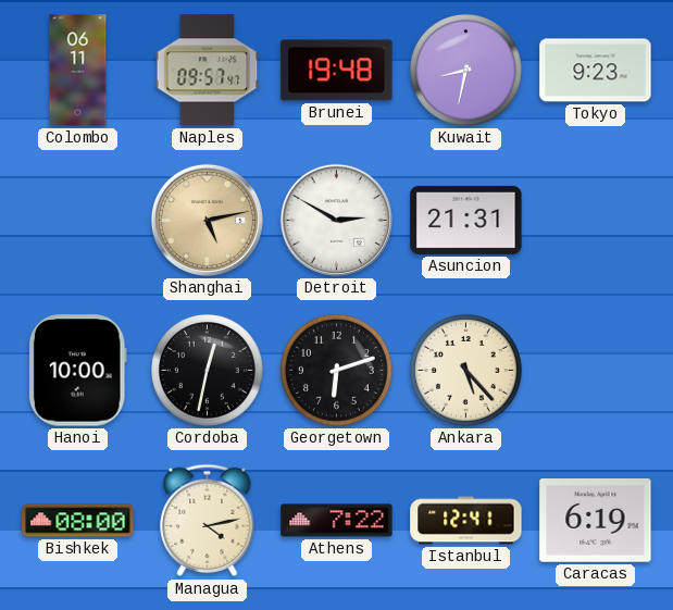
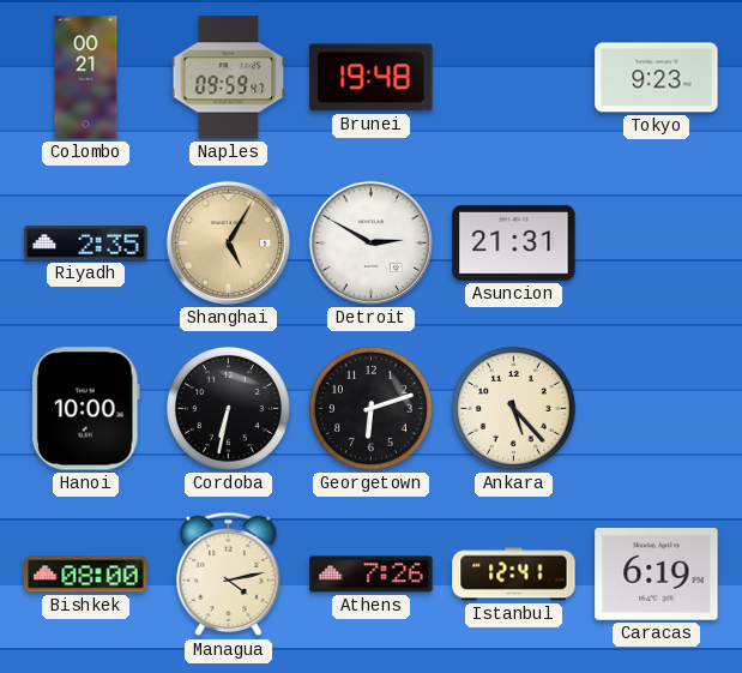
Colombo: 06:11 -> 00:21
Naples: 09:57 -> 09:59
Kuwait: 8:32 -> none
Riyadh: none -> 2:35
Shanghai: 5:13 -> 5:05
Cordoba: 12:32 -> 6:32
Athens: 7:22 -> 7:26
